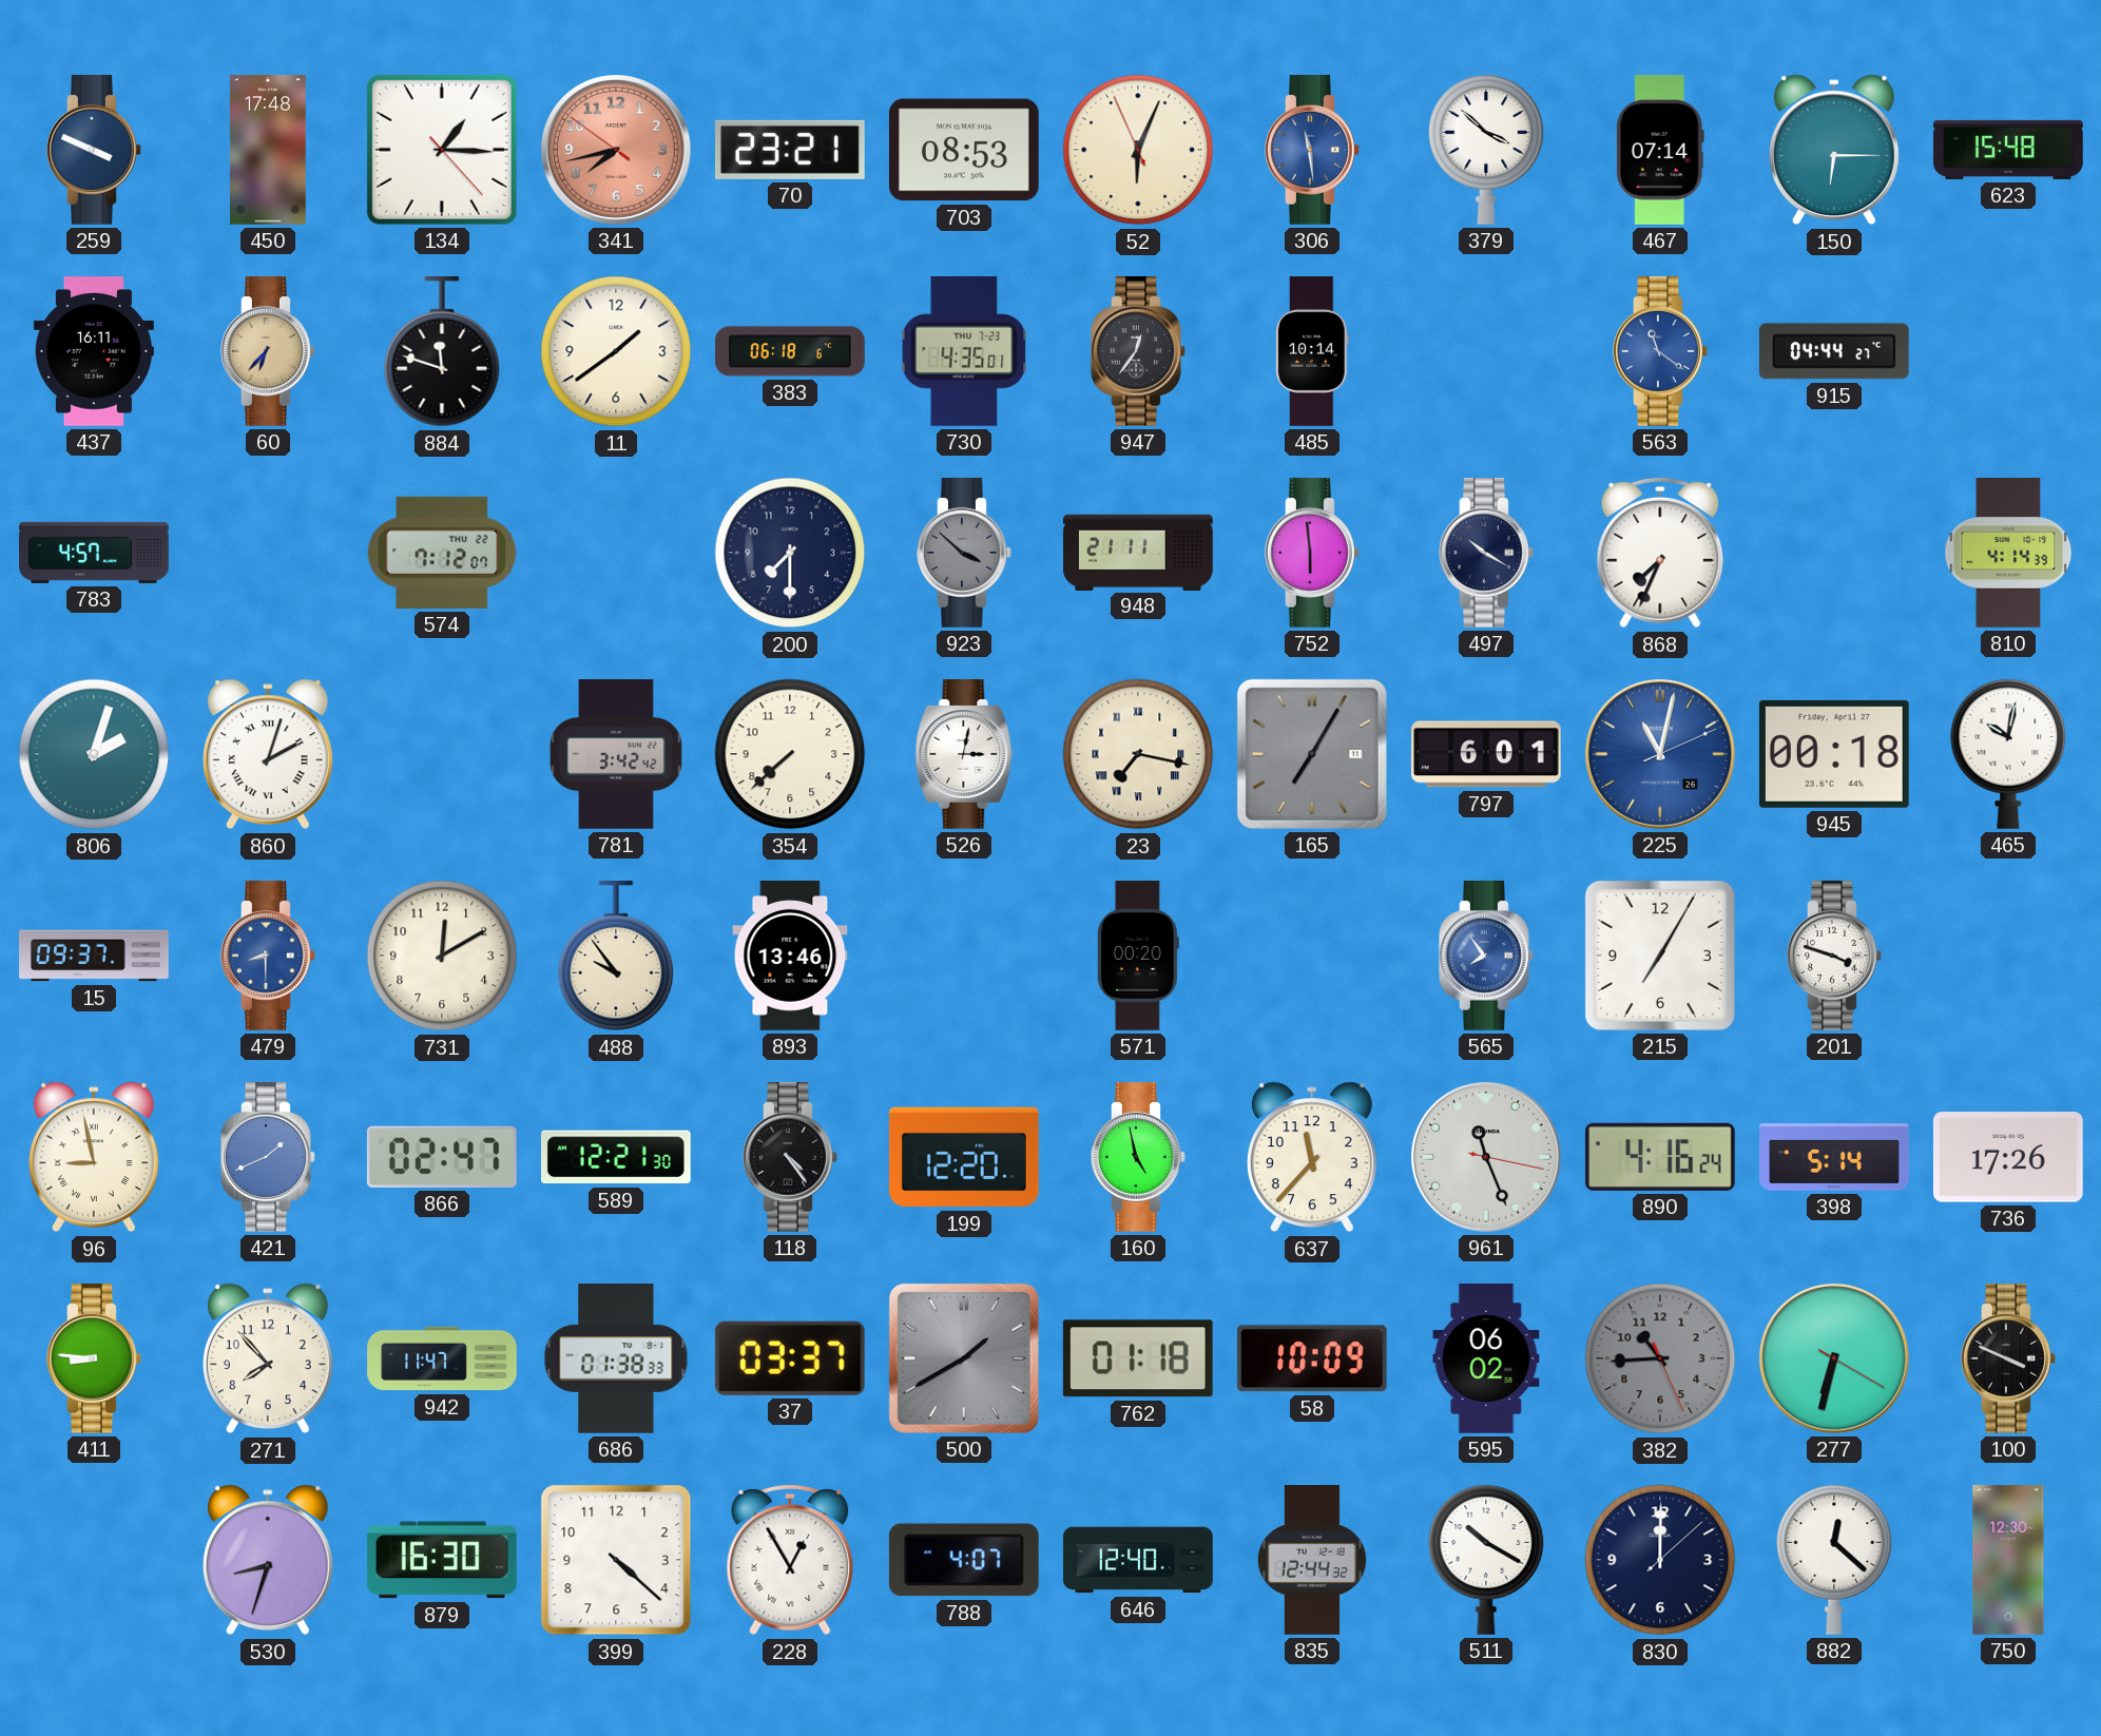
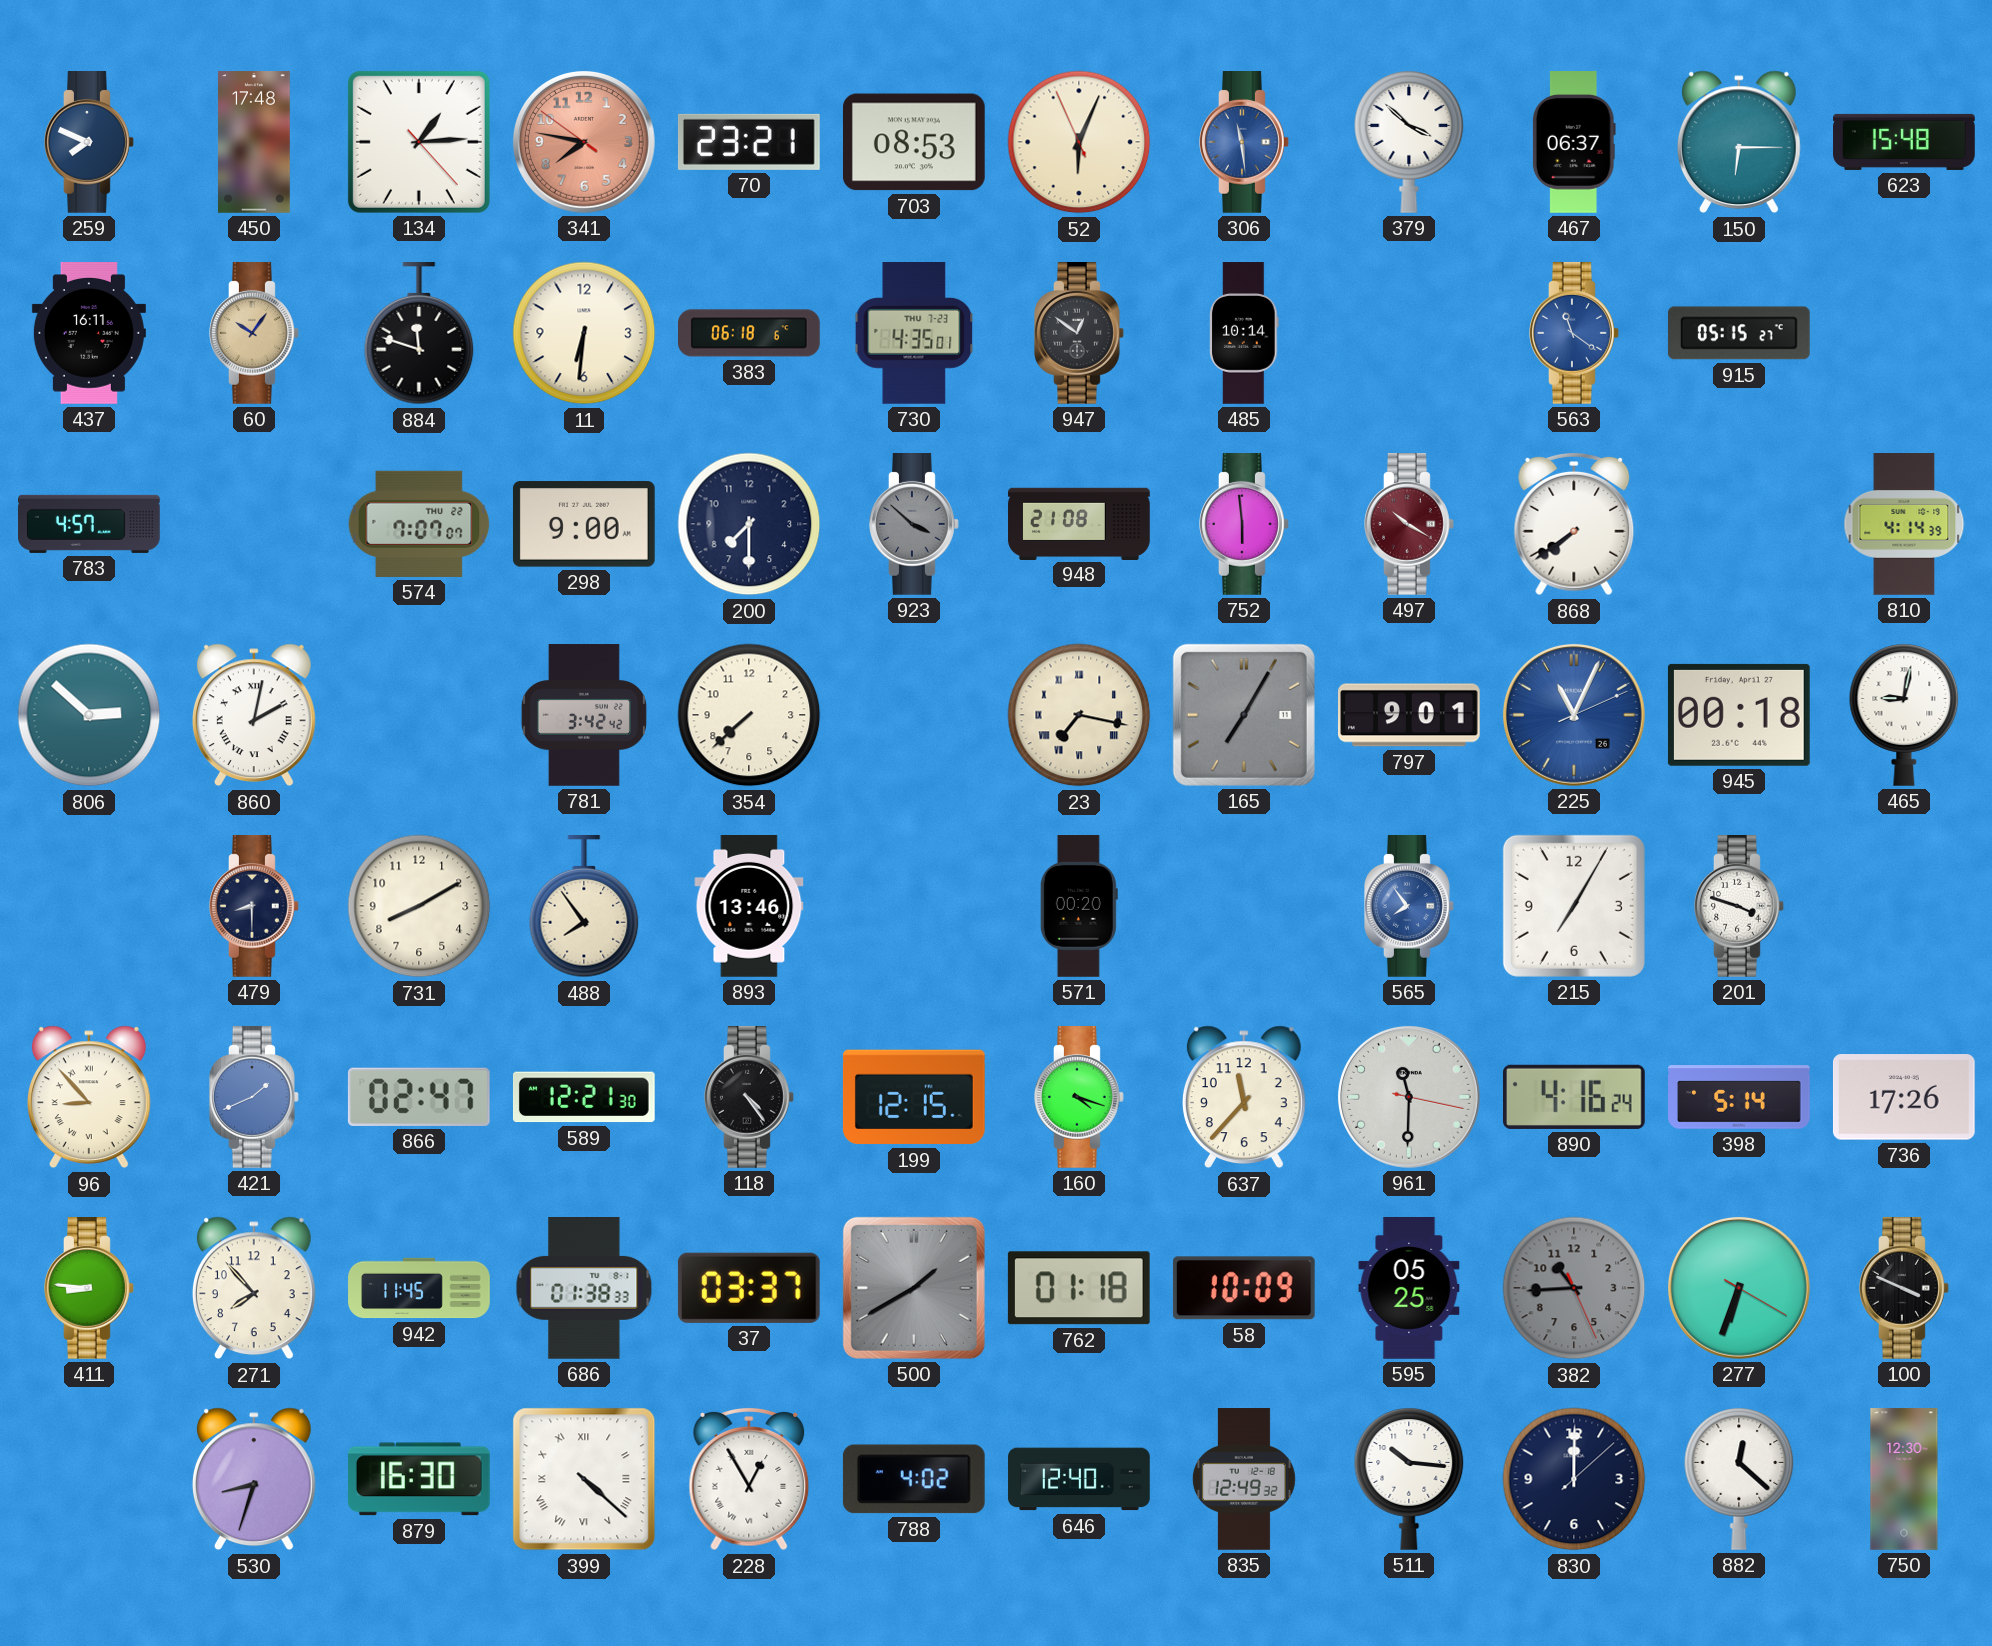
259: 3:49 -> 7:49
134: 1:15 -> 1:14
341: 7:42 -> 7:46
467: 07:14 -> 06:37
60: 6:37 -> 10:06
11: 1:39 -> 6:31
947: 12:36 -> 12:51
915: 04:44 -> 05:15
574: 7:12 -> 7:07
298: none -> 9:00
948: 21:11 -> 21:08
497 dial: navy -> burgundy
868: 7:34 -> 7:39
806: 2:03 -> 2:52
860: 2:03 -> 2:02
526: 3:02 -> none
797: 6:01 -> 9:01
225: 11:02 -> 11:04
465: 10:02 -> 9:02
15: 09:37 -> none
479 dial: blue -> navy
731: 12:10 -> 8:10
488: 9:54 -> 7:54
96: 8:58 -> 8:53
199: 12:20 -> 12:15
160: 4:58 -> 4:18
961: 11:26 -> 11:30
942: 11:47 -> 11:45
595: 06:02 -> 05:25
277: 6:32 -> 6:33
399 numerals: Arabic -> Roman
788: 4:07 -> 4:02
835: 12:44 -> 12:49
511: 10:20 -> 10:16
